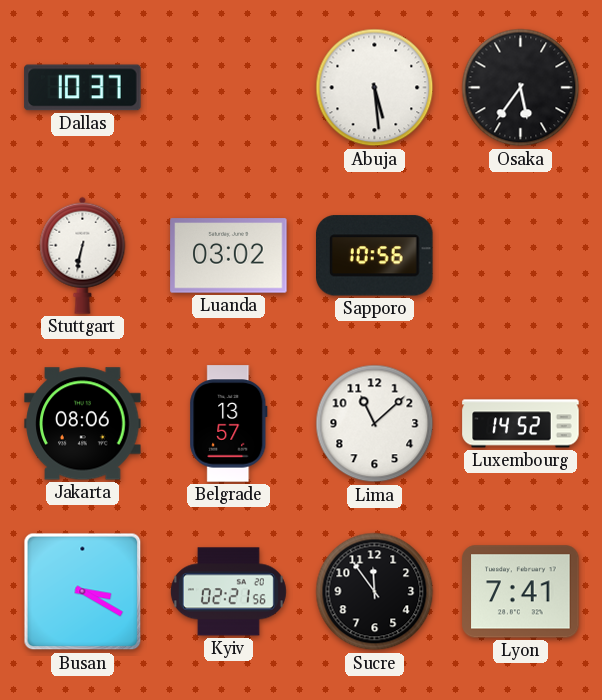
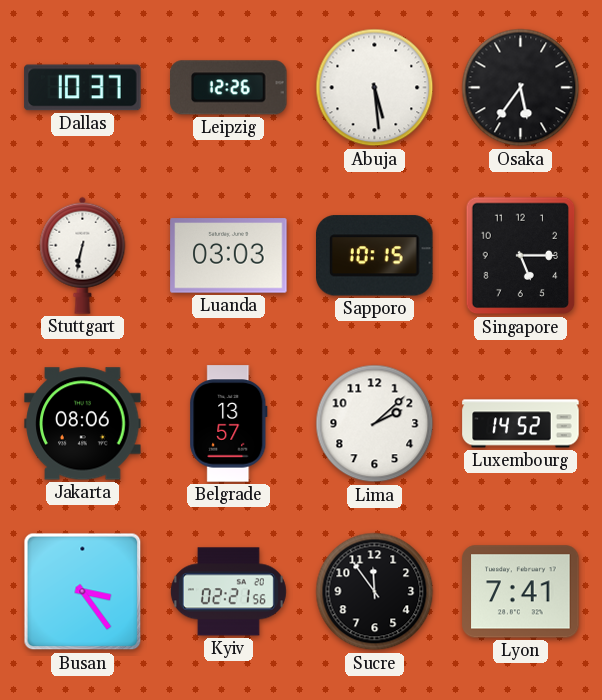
Leipzig: none -> 12:26
Luanda: 03:02 -> 03:03
Sapporo: 10:56 -> 10:15
Singapore: none -> 5:15
Lima: 11:08 -> 2:08
Busan: 3:20 -> 3:24
